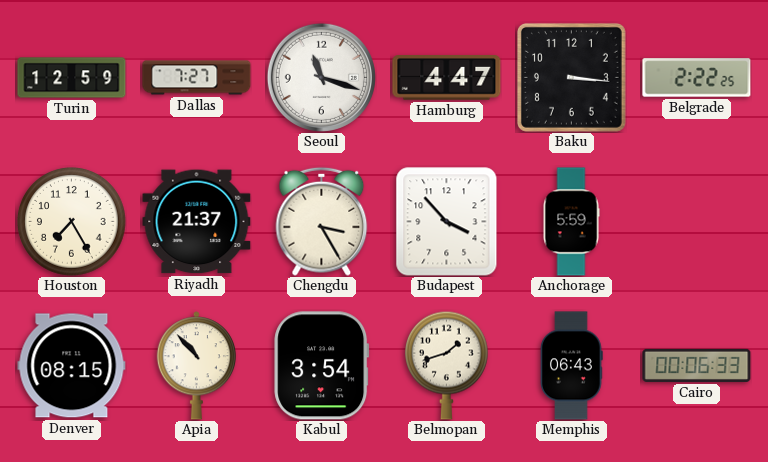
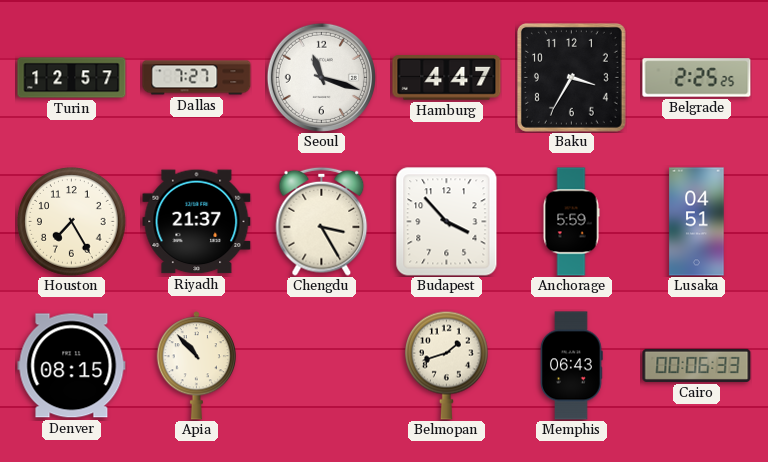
Turin: 12:59 -> 12:57
Baku: 3:16 -> 3:35
Belgrade: 2:22 -> 2:25
Lusaka: none -> 04:51
Kabul: 3:54 -> none
